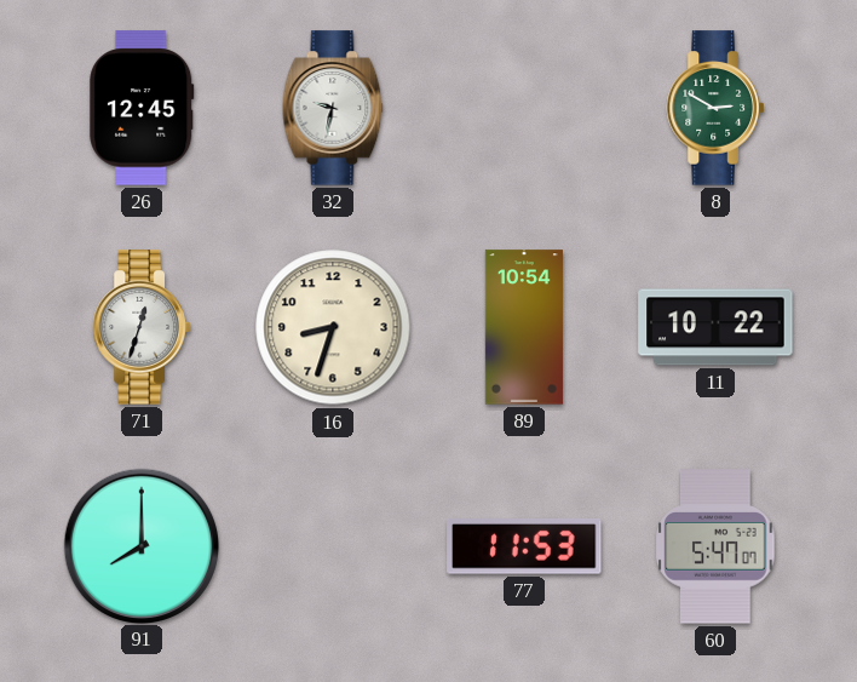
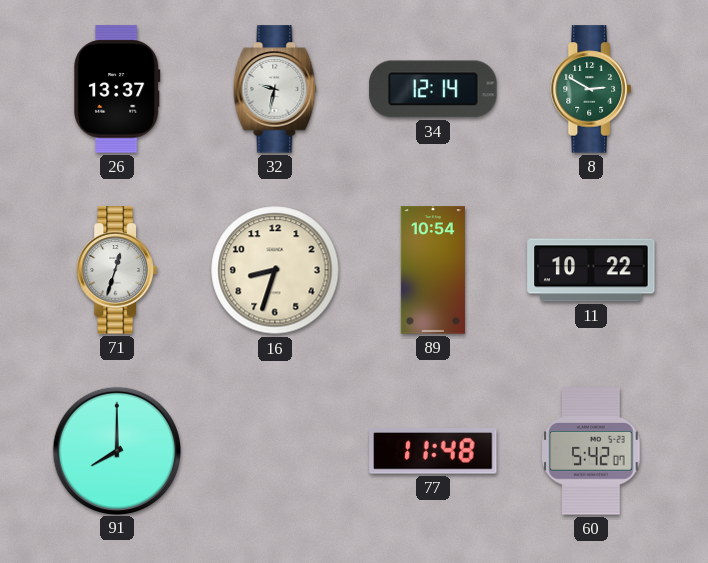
26: 12:45 -> 13:37
34: none -> 12:14
77: 11:53 -> 11:48
60: 5:47 -> 5:42
